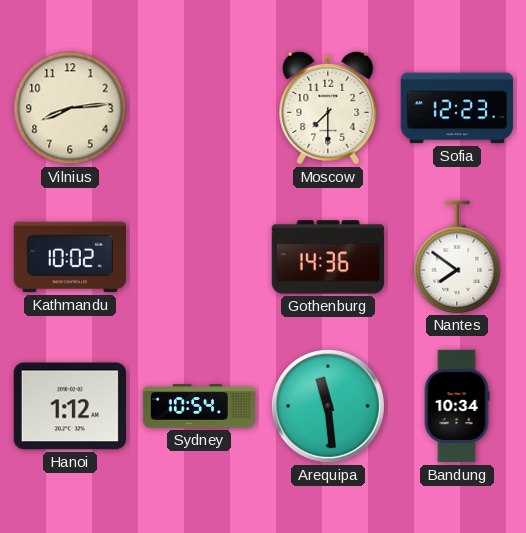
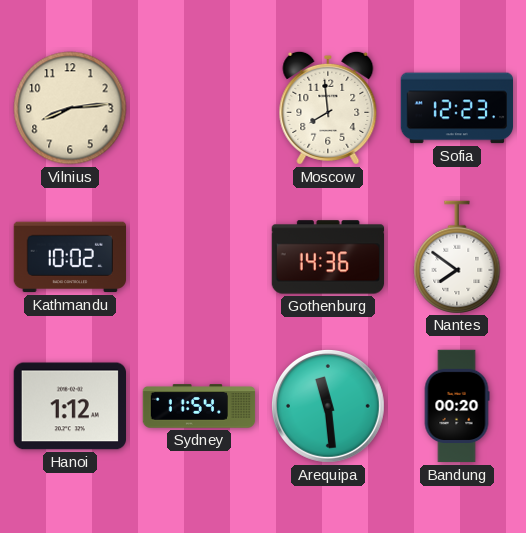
Moscow: 7:30 -> 7:59
Sydney: 10:54 -> 11:54
Bandung: 10:34 -> 00:20
